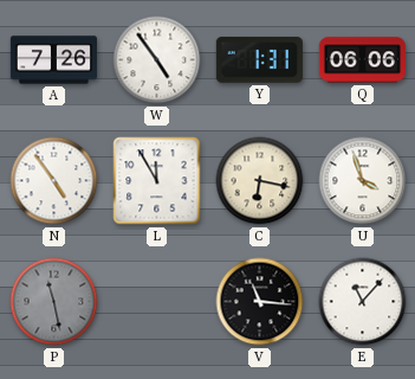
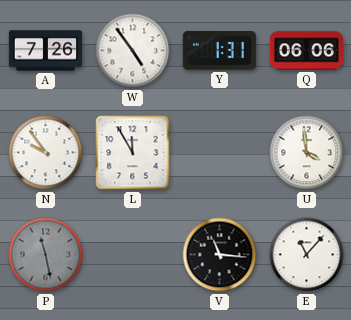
N: 4:54 -> 9:54
C: 6:17 -> none
U: 3:57 -> 3:59
